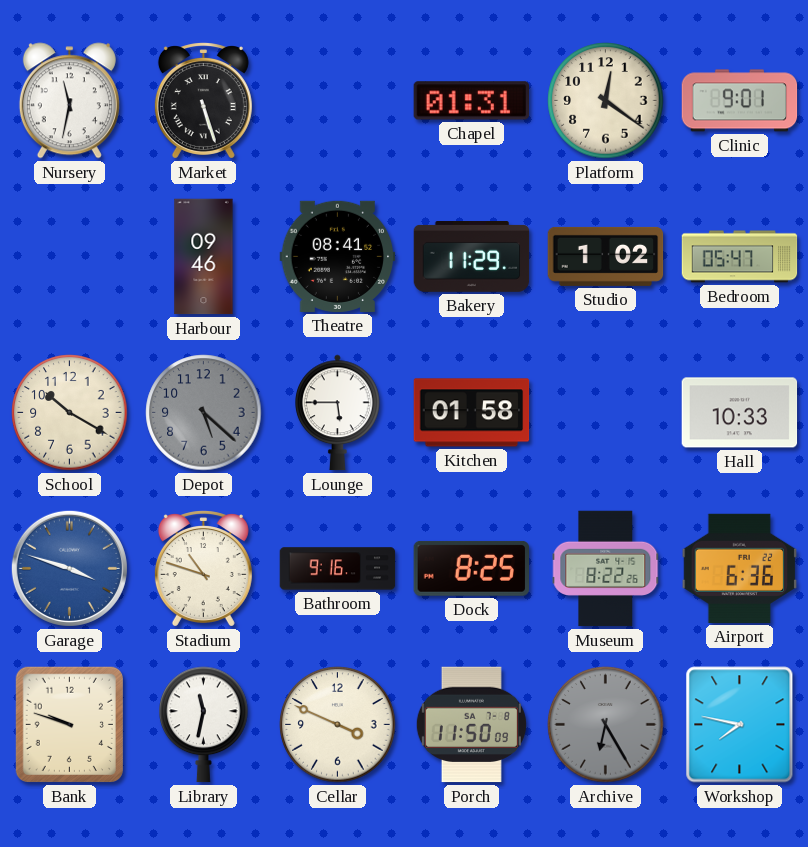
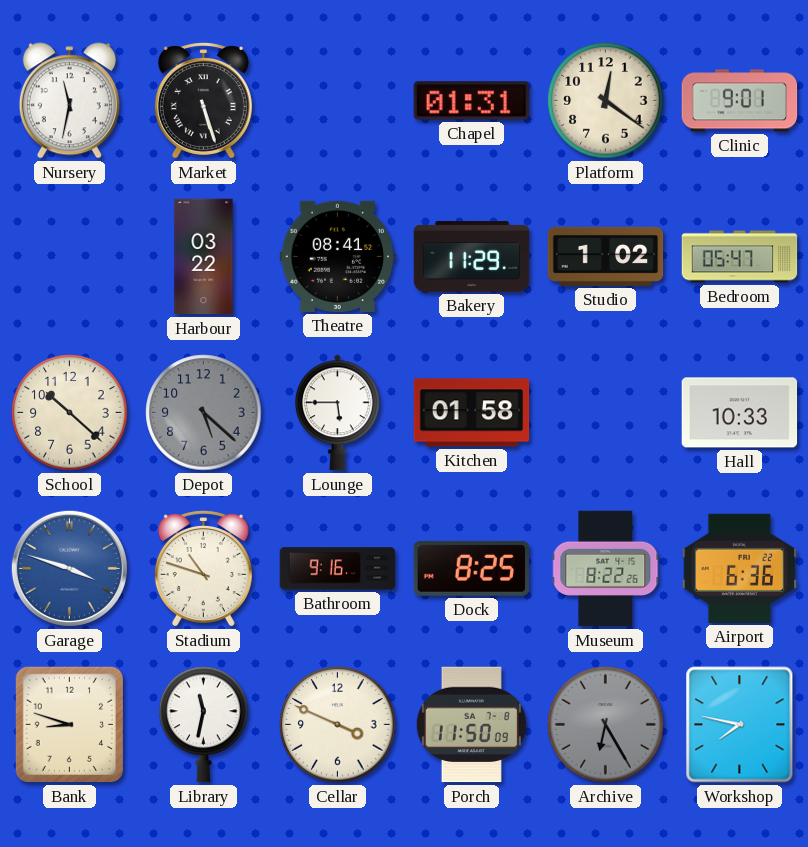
Harbour: 09:46 -> 03:22
School: 10:20 -> 10:22
Bank: 9:48 -> 8:48
